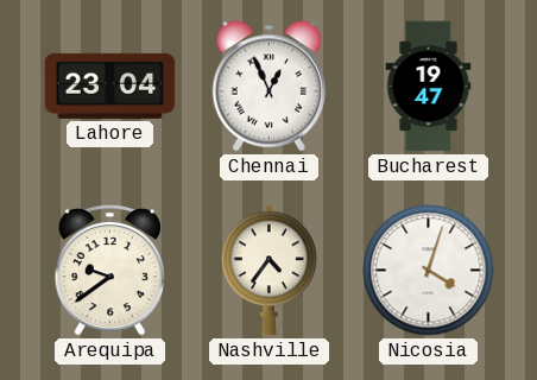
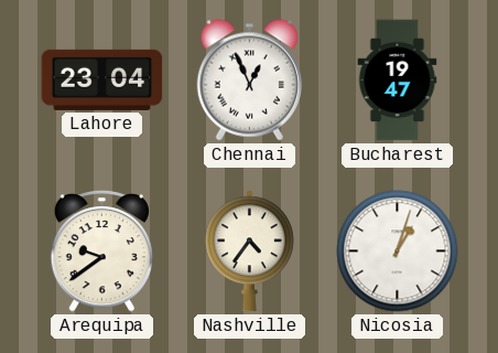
Nicosia: 4:03 -> 1:03
